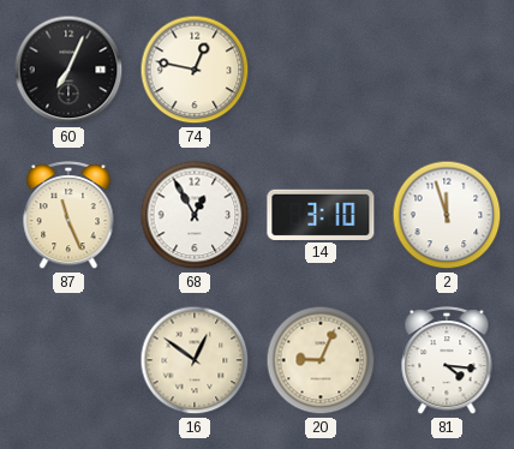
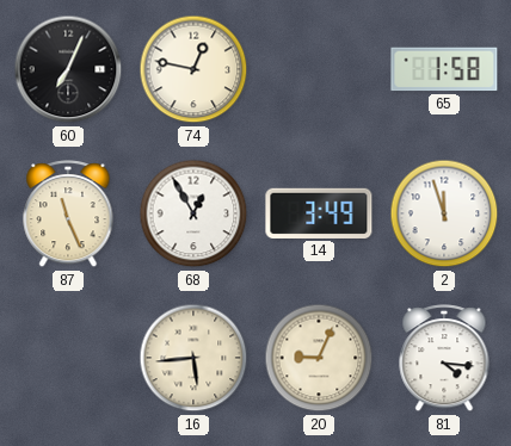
65: none -> 1:58
14: 3:10 -> 3:49
16: 12:51 -> 5:44
